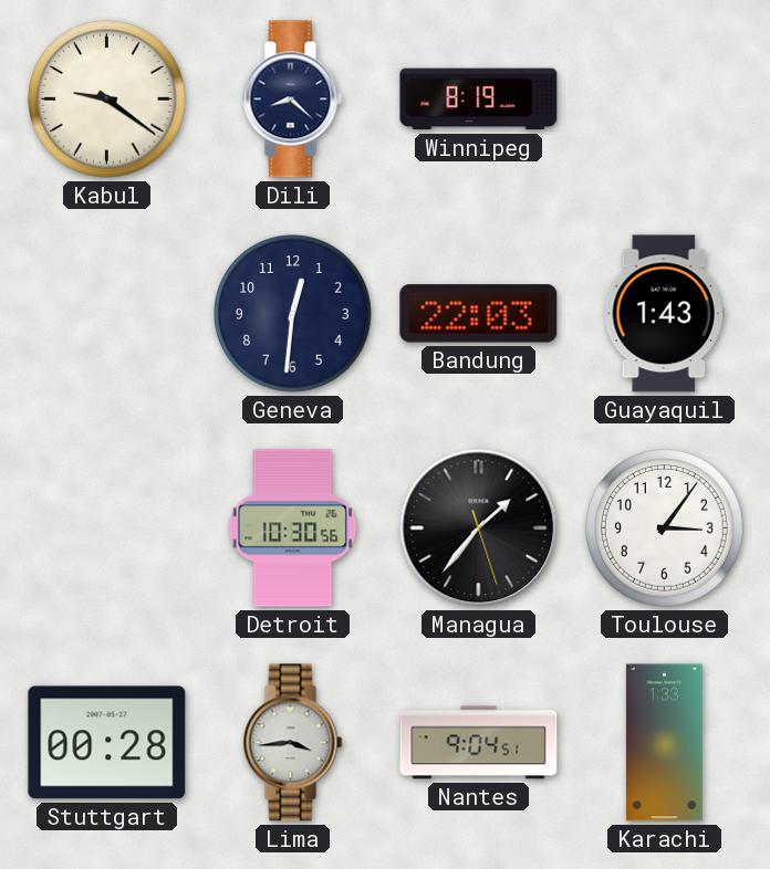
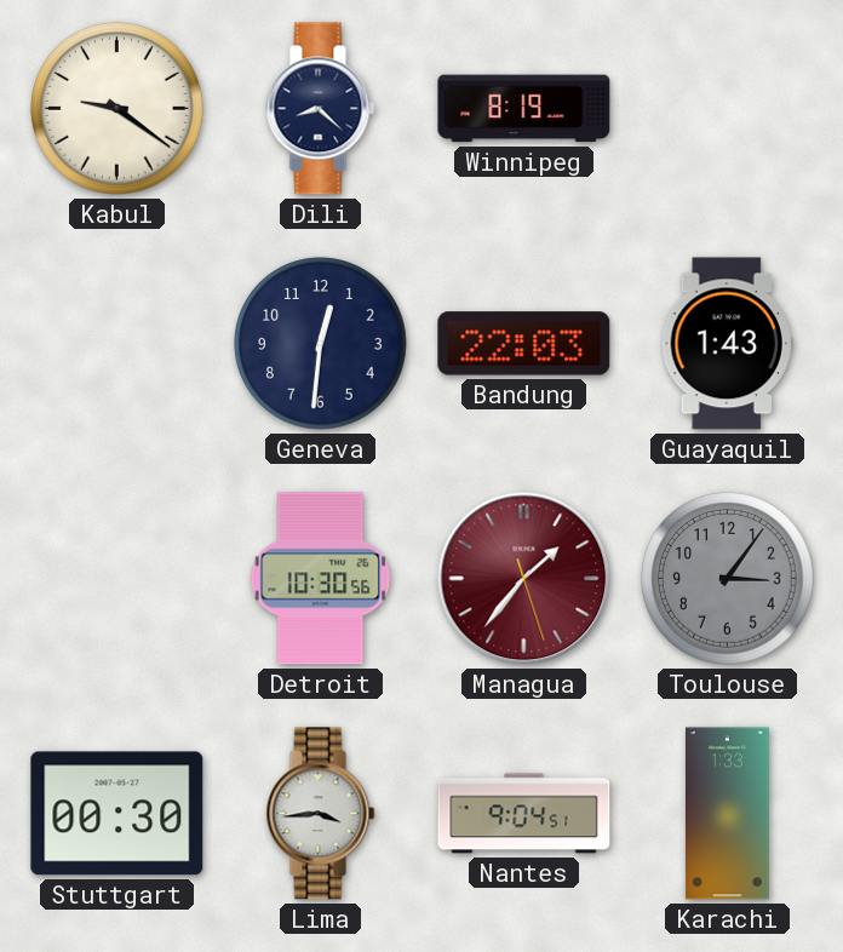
Managua dial: black -> burgundy
Toulouse dial: white -> grey
Stuttgart: 00:28 -> 00:30
